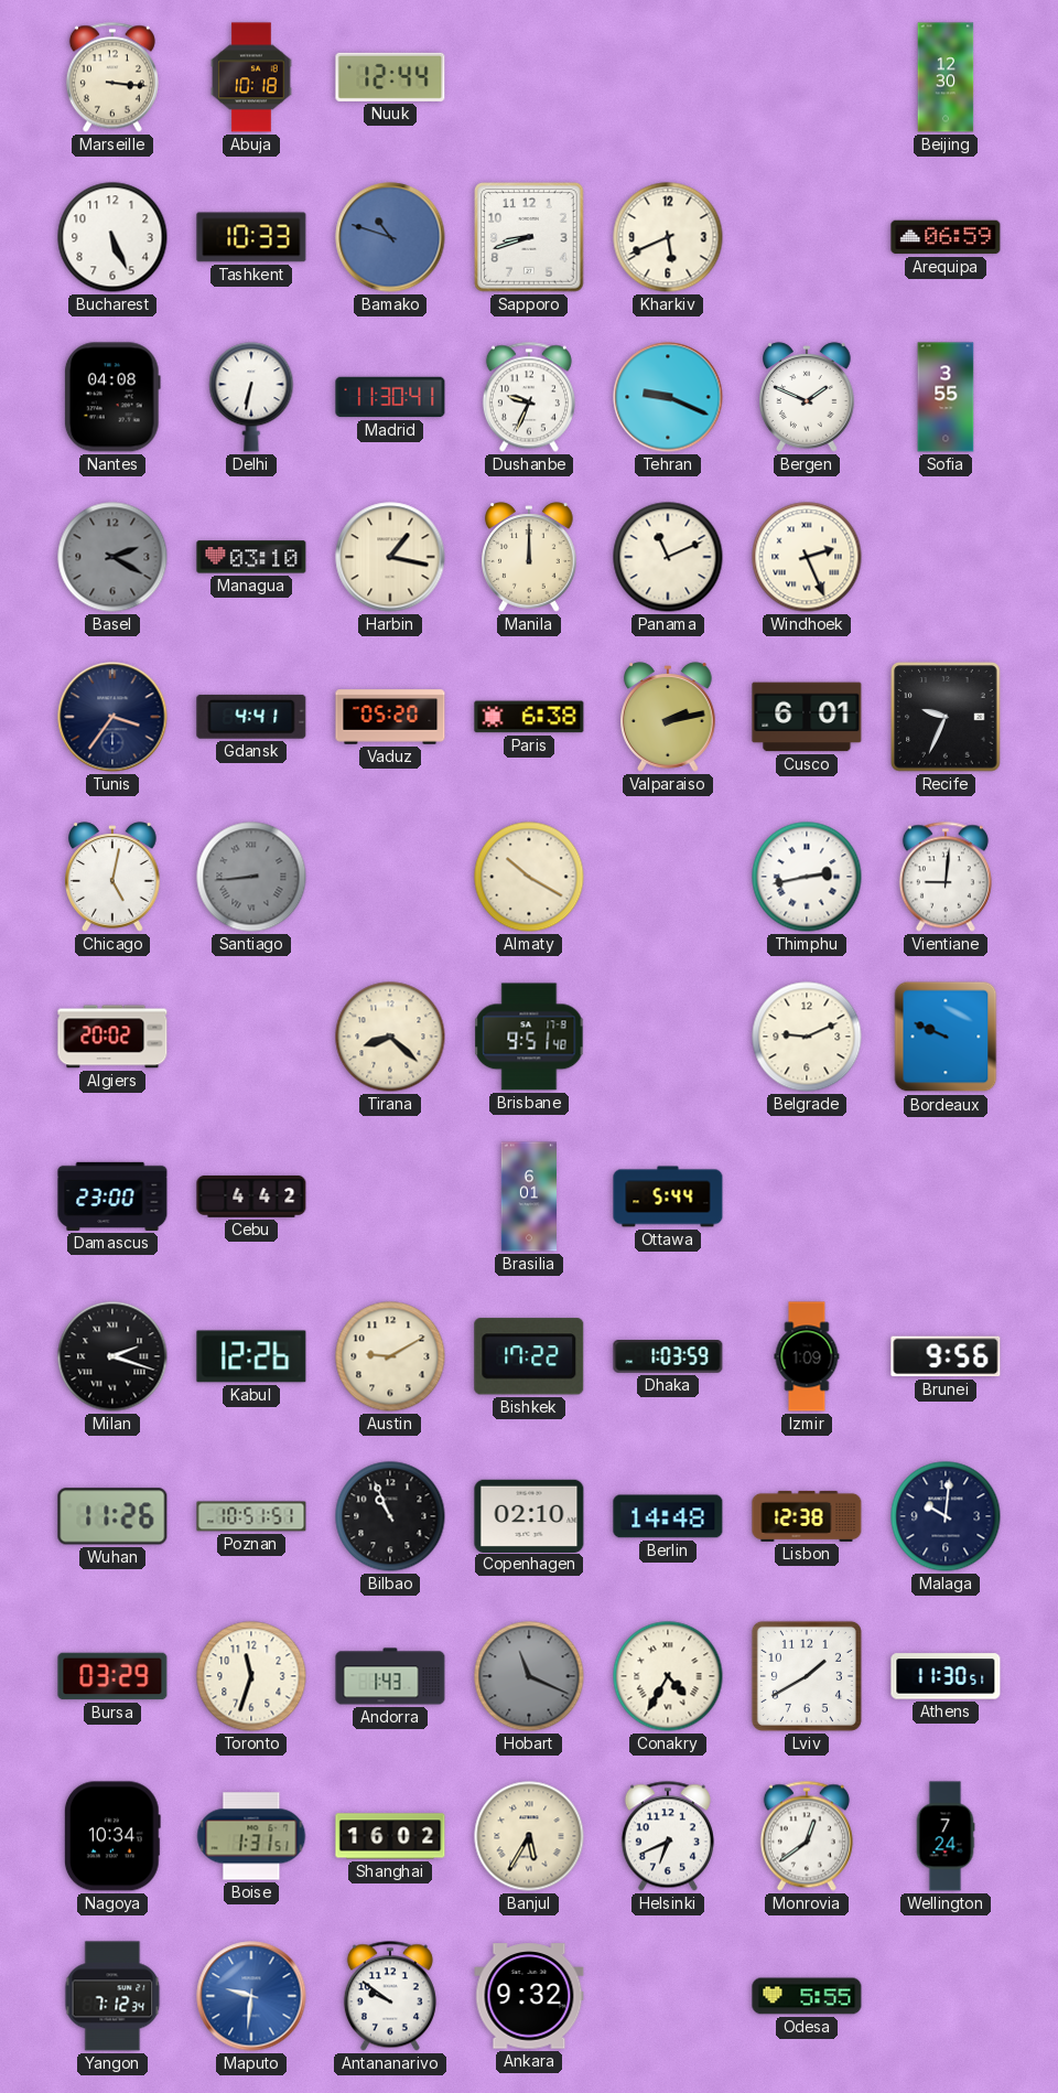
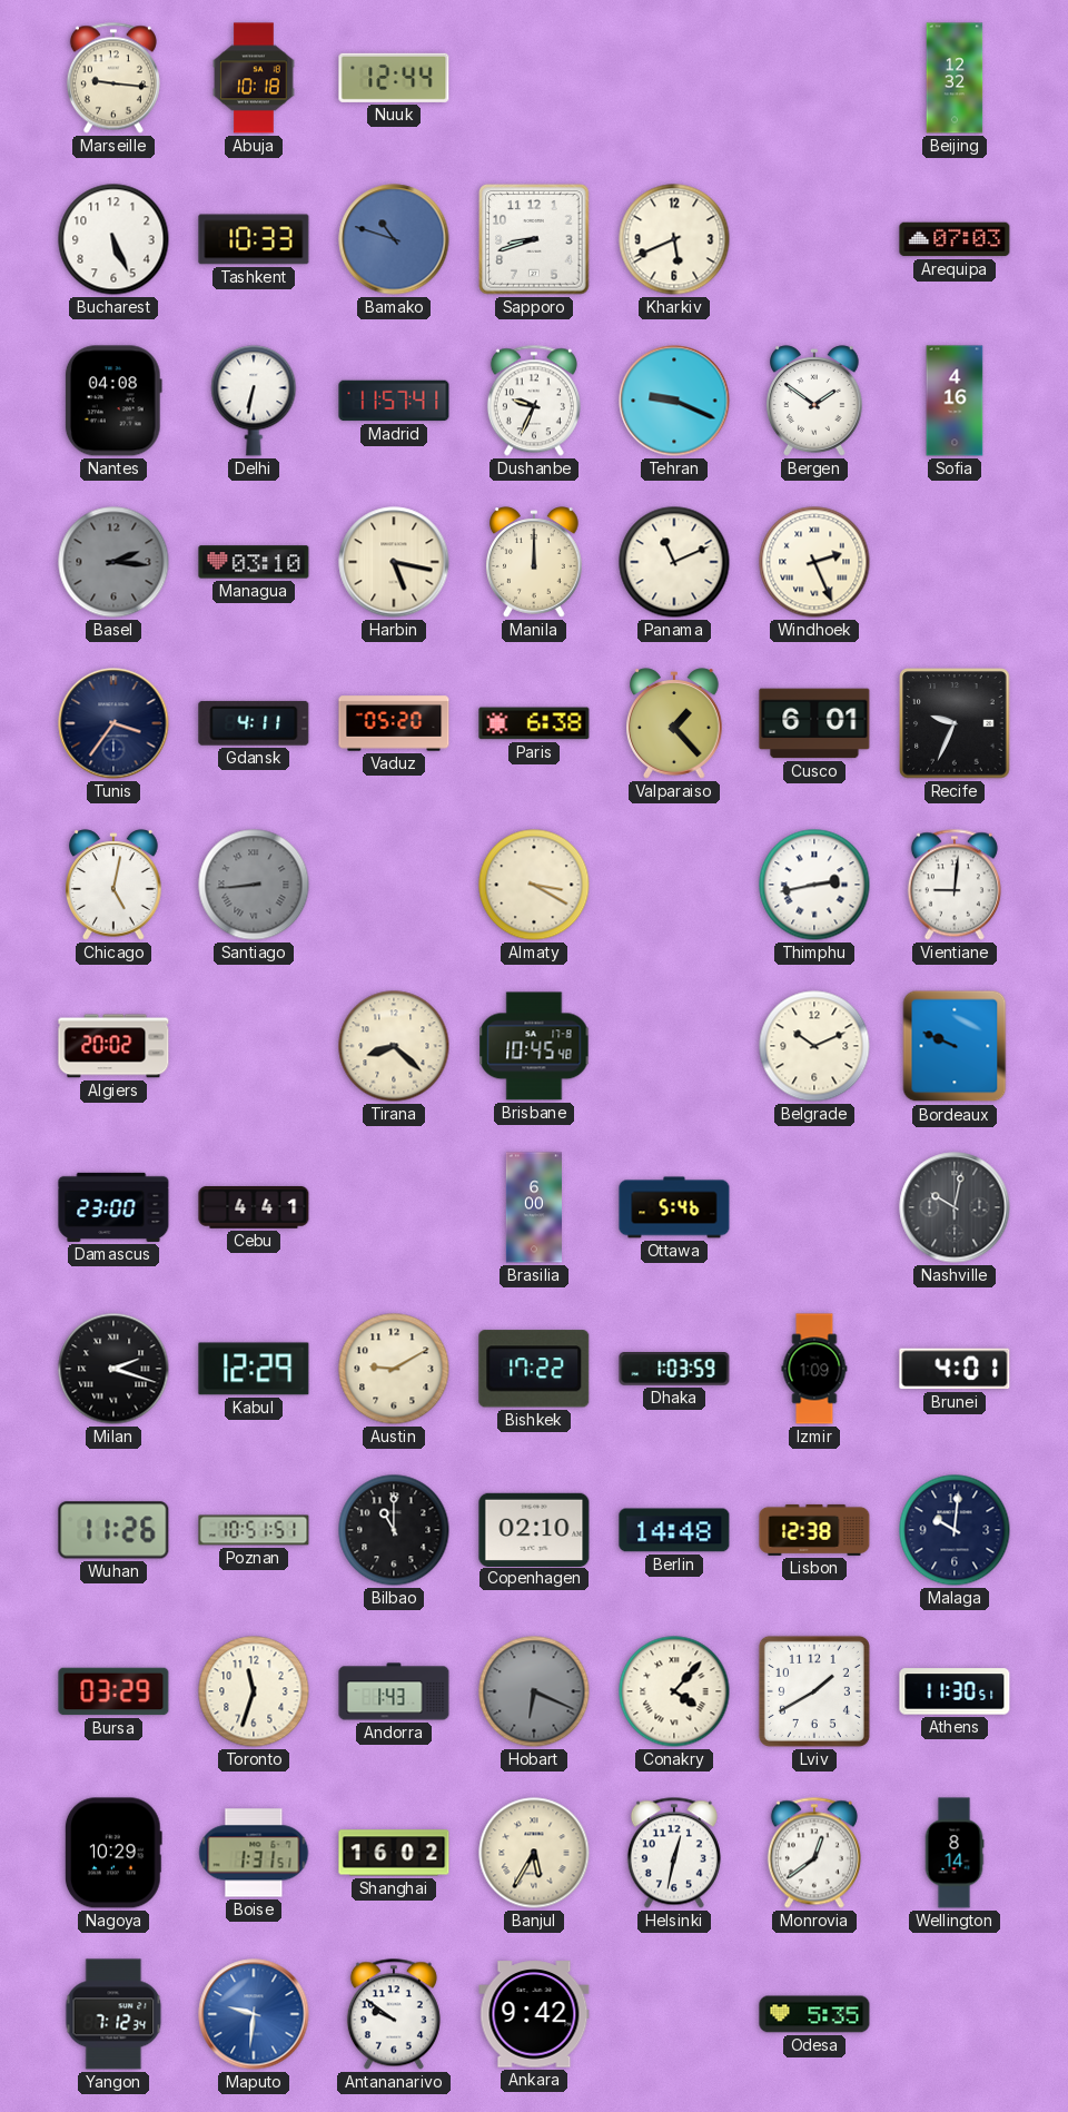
Marseille: 3:16 -> 9:16
Beijing: 12:30 -> 12:32
Arequipa: 06:59 -> 07:03
Madrid: 11:30 -> 11:57
Bergen: 1:49 -> 1:51
Sofia: 3:55 -> 4:16
Basel: 2:20 -> 2:16
Harbin: 1:17 -> 5:17
Gdansk: 4:41 -> 4:11
Valparaiso: 2:13 -> 1:23
Almaty: 10:20 -> 3:20
Brisbane: 9:51 -> 10:45
Belgrade: 9:11 -> 10:11
Cebu: 4:42 -> 4:41
Brasilia: 6:01 -> 6:00
Ottawa: 5:44 -> 5:46
Nashville: none -> 10:02
Kabul: 12:26 -> 12:29
Brunei: 9:56 -> 4:01
Bilbao: 10:56 -> 11:00
Hobart: 11:19 -> 6:19
Conakry: 4:35 -> 4:07
Nagoya: 10:34 -> 10:29
Helsinki: 6:41 -> 12:32
Wellington: 7:24 -> 8:14
Ankara: 9:32 -> 9:42
Odesa: 5:55 -> 5:35
